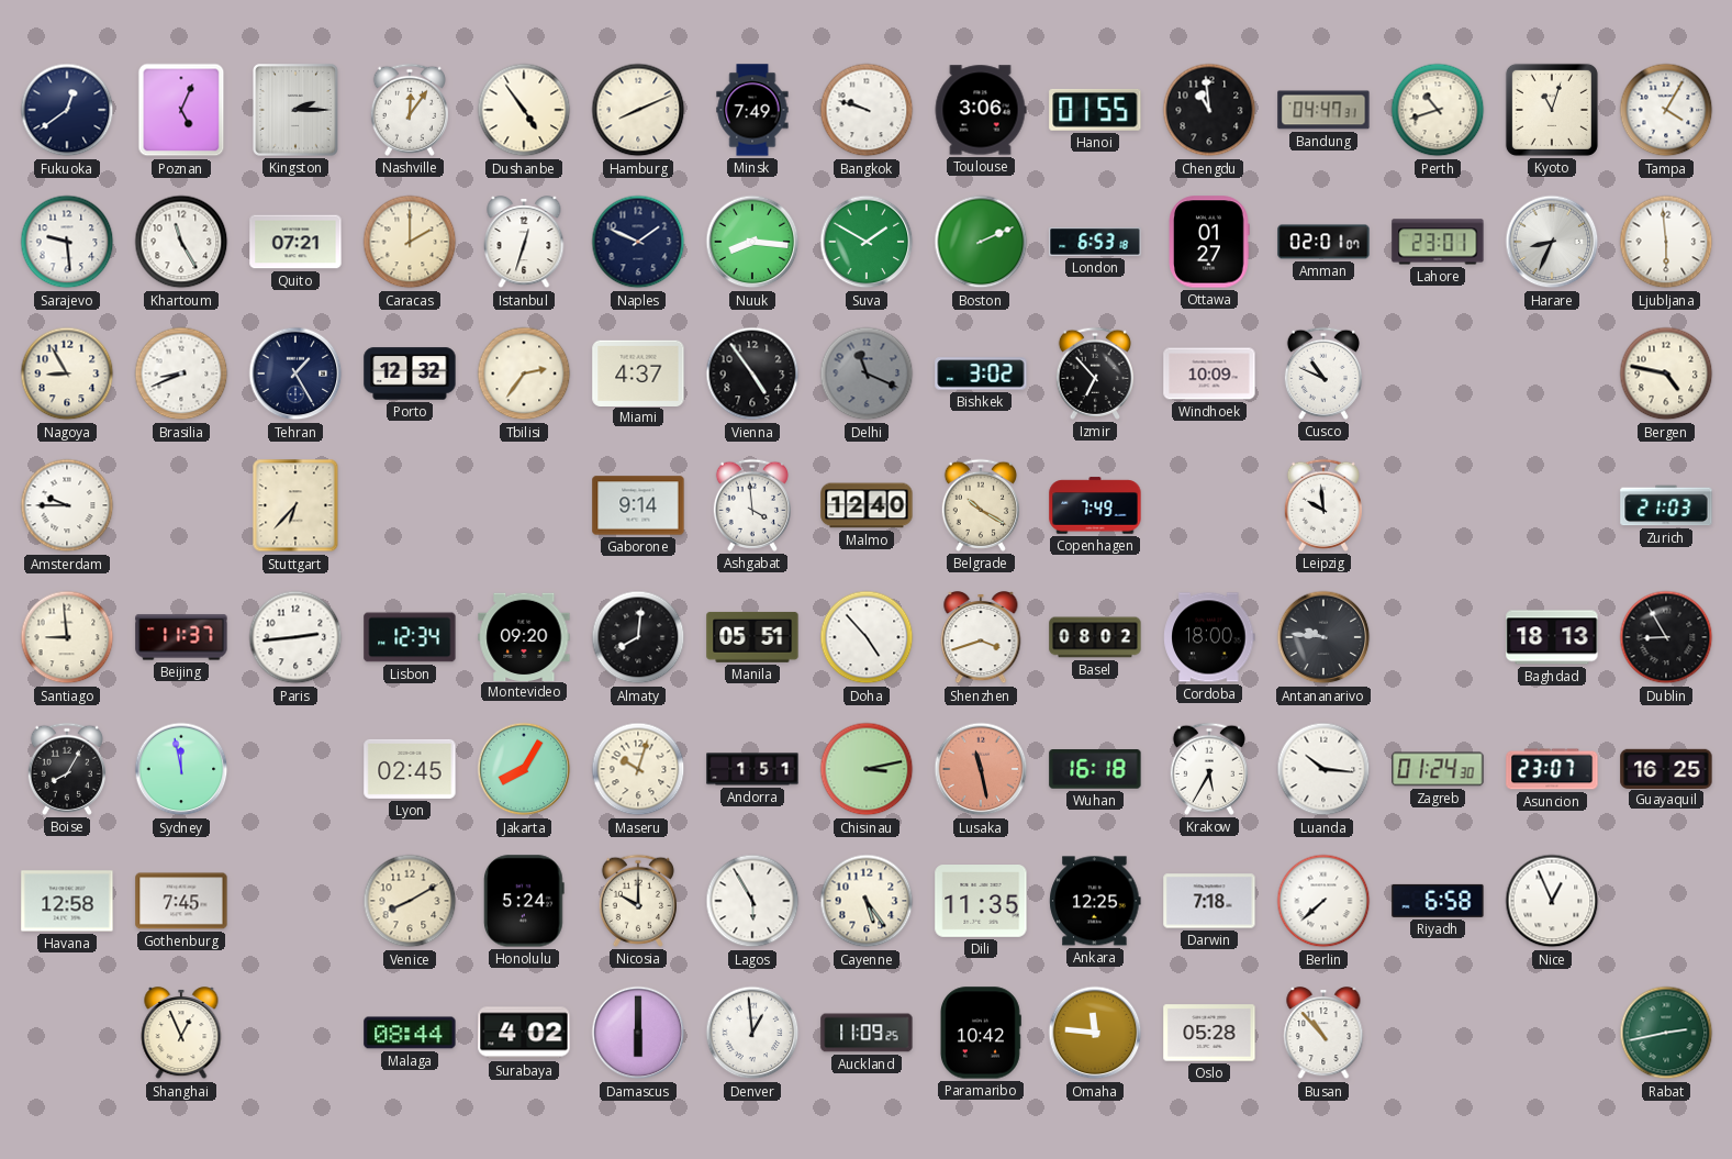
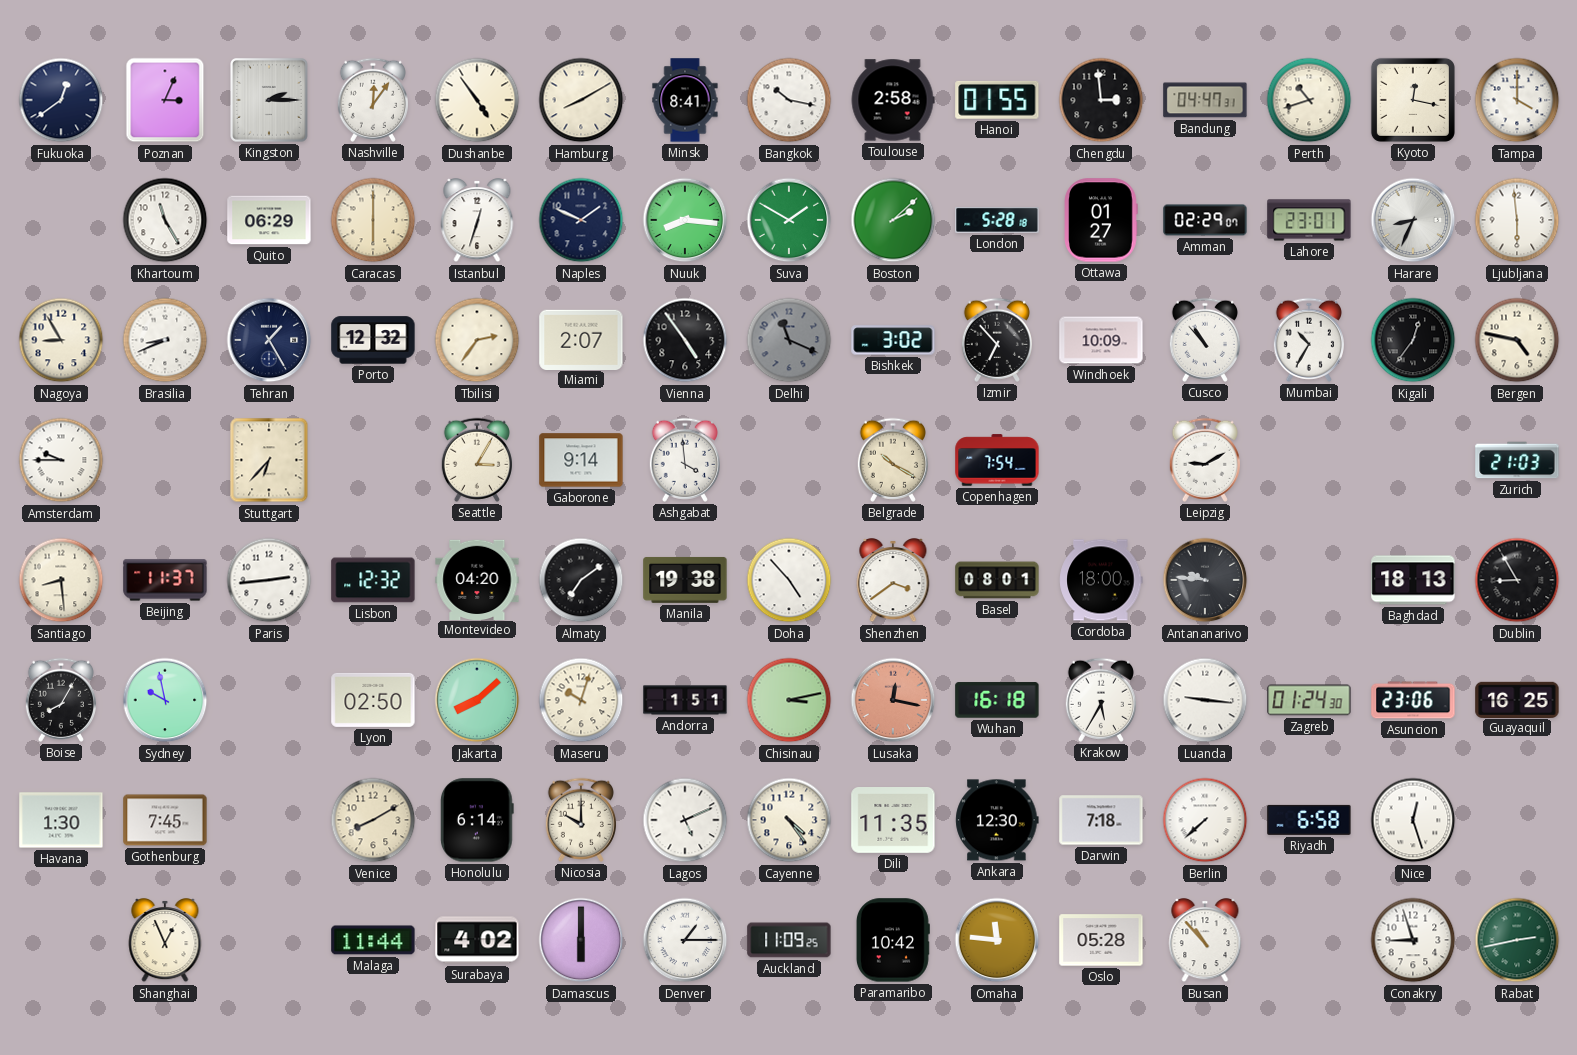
Poznan: 5:04 -> 3:04
Hamburg: 8:11 -> 8:10
Minsk: 7:49 -> 8:41
Bangkok: 9:48 -> 10:17
Toulouse: 3:06 -> 2:58
Chengdu: 10:59 -> 2:59
Kyoto: 11:03 -> 12:17
Tampa: 4:05 -> 4:00
Sarajevo: 9:29 -> none
Quito: 07:21 -> 06:29
Caracas: 2:00 -> 6:00
Boston: 2:11 -> 2:08
London: 6:53 -> 5:28
Amman: 02:01 -> 02:29
Miami: 4:37 -> 2:07
Cusco: 10:49 -> 10:53
Mumbai: none -> 10:35
Kigali: none -> 12:36
Seattle: none -> 3:05
Malmo: 12:40 -> none
Copenhagen: 7:49 -> 7:54
Leipzig: 9:59 -> 9:10
Santiago: 8:59 -> 8:29
Lisbon: 12:34 -> 12:32
Montevideo: 09:20 -> 04:20
Almaty: 8:01 -> 7:09
Manila: 05:51 -> 19:38
Shenzhen: 3:42 -> 3:39
Basel: 08:02 -> 08:01
Sydney: 11:58 -> 9:58
Lyon: 02:45 -> 02:50
Jakarta: 8:05 -> 8:08
Lusaka: 11:28 -> 12:17
Luanda: 10:16 -> 9:16
Asuncion: 23:07 -> 23:06
Havana: 12:58 -> 1:30
Honolulu: 5:24 -> 6:14
Lagos: 5:55 -> 5:11
Cayenne: 5:24 -> 4:24
Ankara: 12:25 -> 12:30
Nice: 12:56 -> 12:27
Malaga: 08:44 -> 11:44
Denver: 12:59 -> 1:15
Conakry: none -> 8:57
